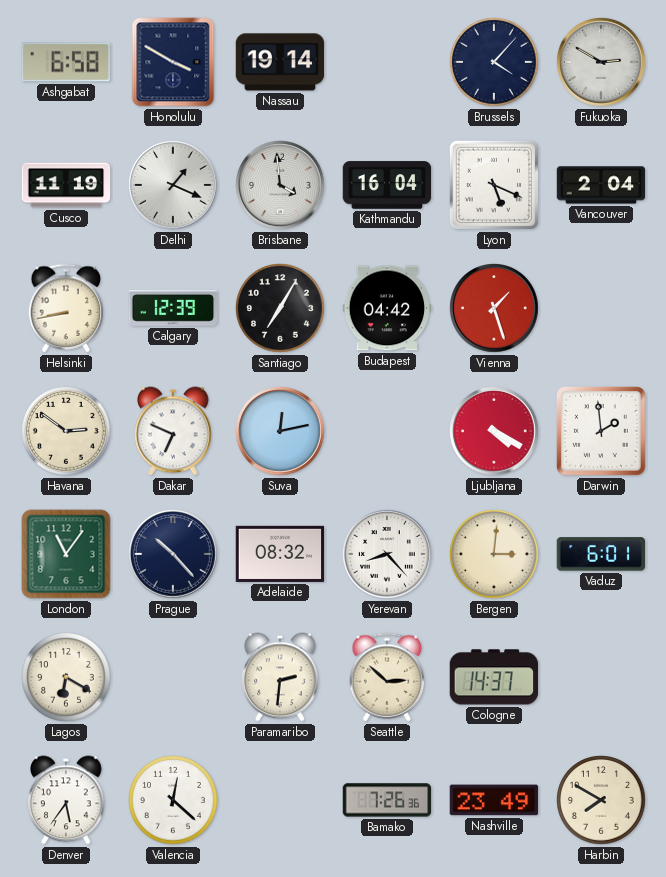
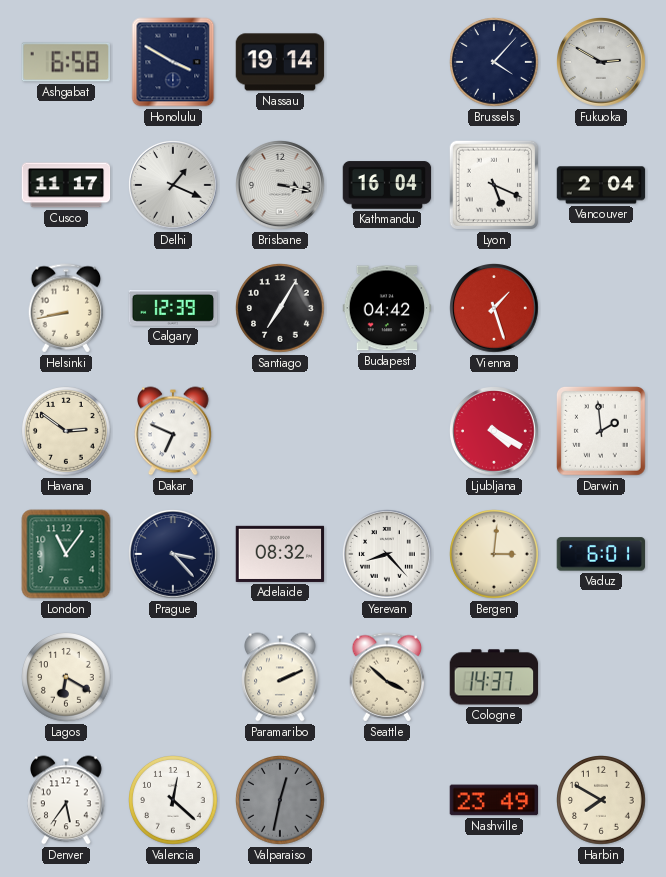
Cusco: 11:19 -> 11:17
Brisbane: 3:59 -> 3:17
Suva: 12:13 -> none
Prague: 10:23 -> 3:23
Paramaribo: 2:31 -> 2:11
Seattle: 2:52 -> 3:52
Valparaiso: none -> 12:32
Bamako: 7:26 -> none
